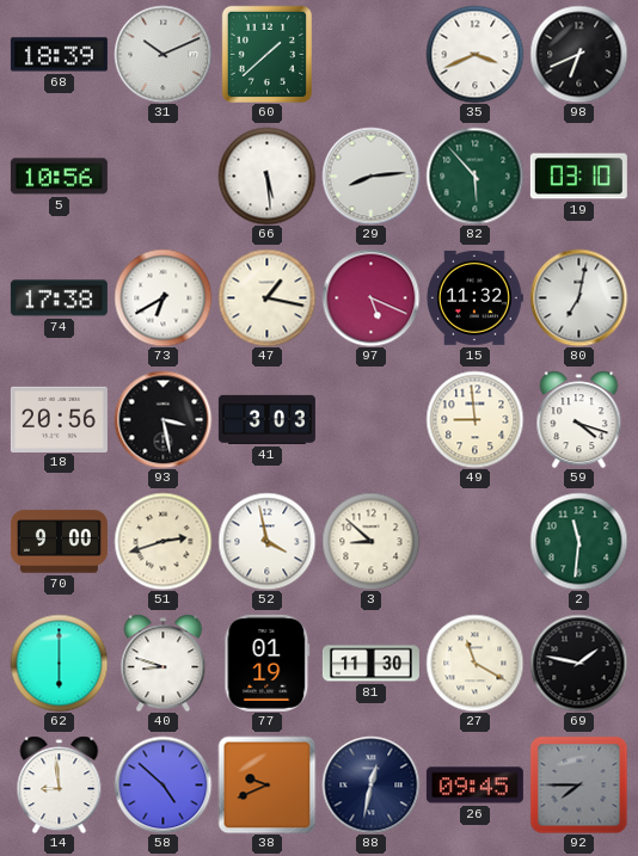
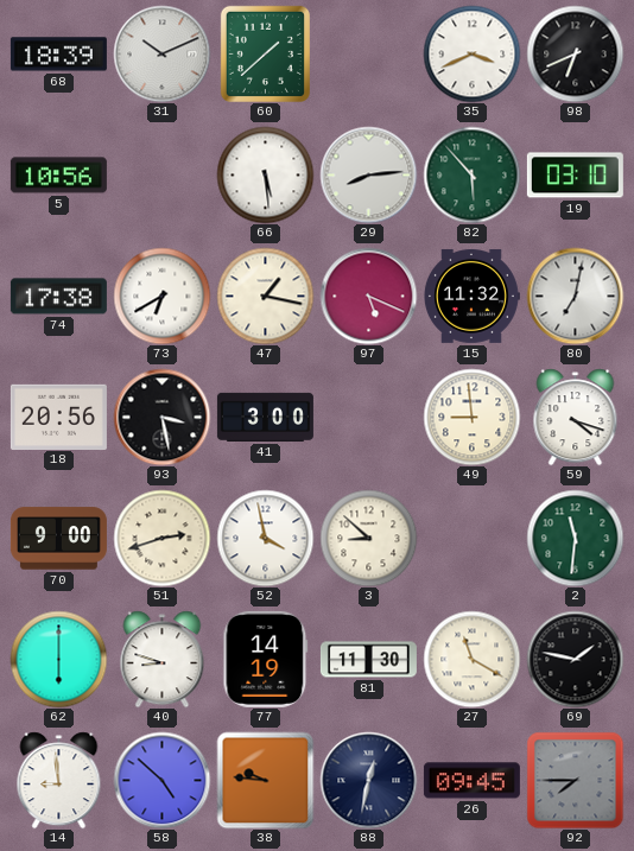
41: 3:03 -> 3:00
77: 01:19 -> 14:19
38: 9:41 -> 9:46
